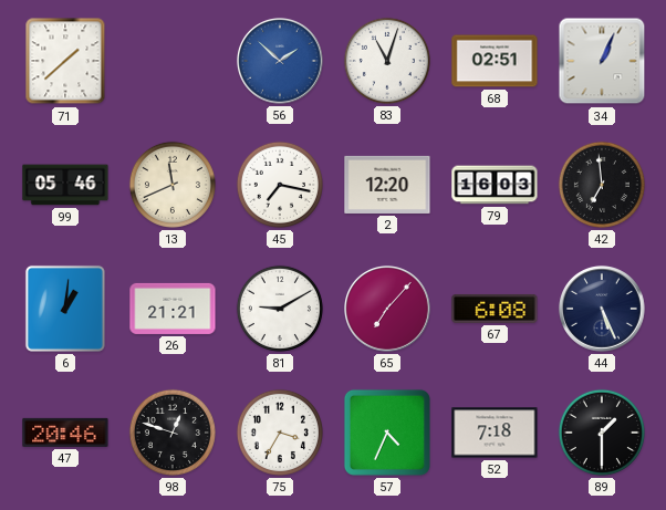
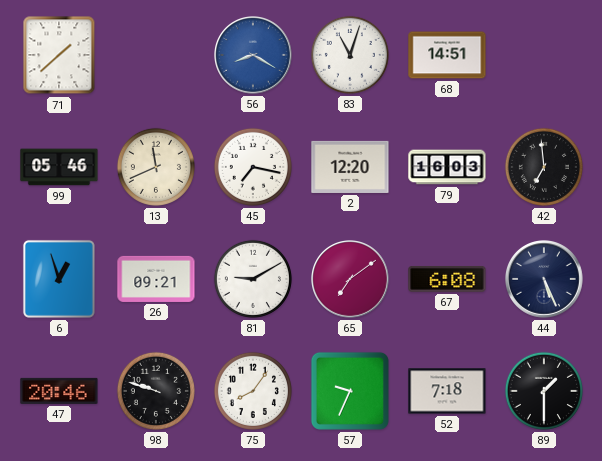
56: 1:52 -> 8:20
68: 02:51 -> 14:51
34: 1:04 -> none
6: 1:01 -> 12:57
26: 21:21 -> 09:21
65: 7:07 -> 7:09
98: 12:48 -> 9:48
75: 3:35 -> 8:06
57: 4:34 -> 9:34
